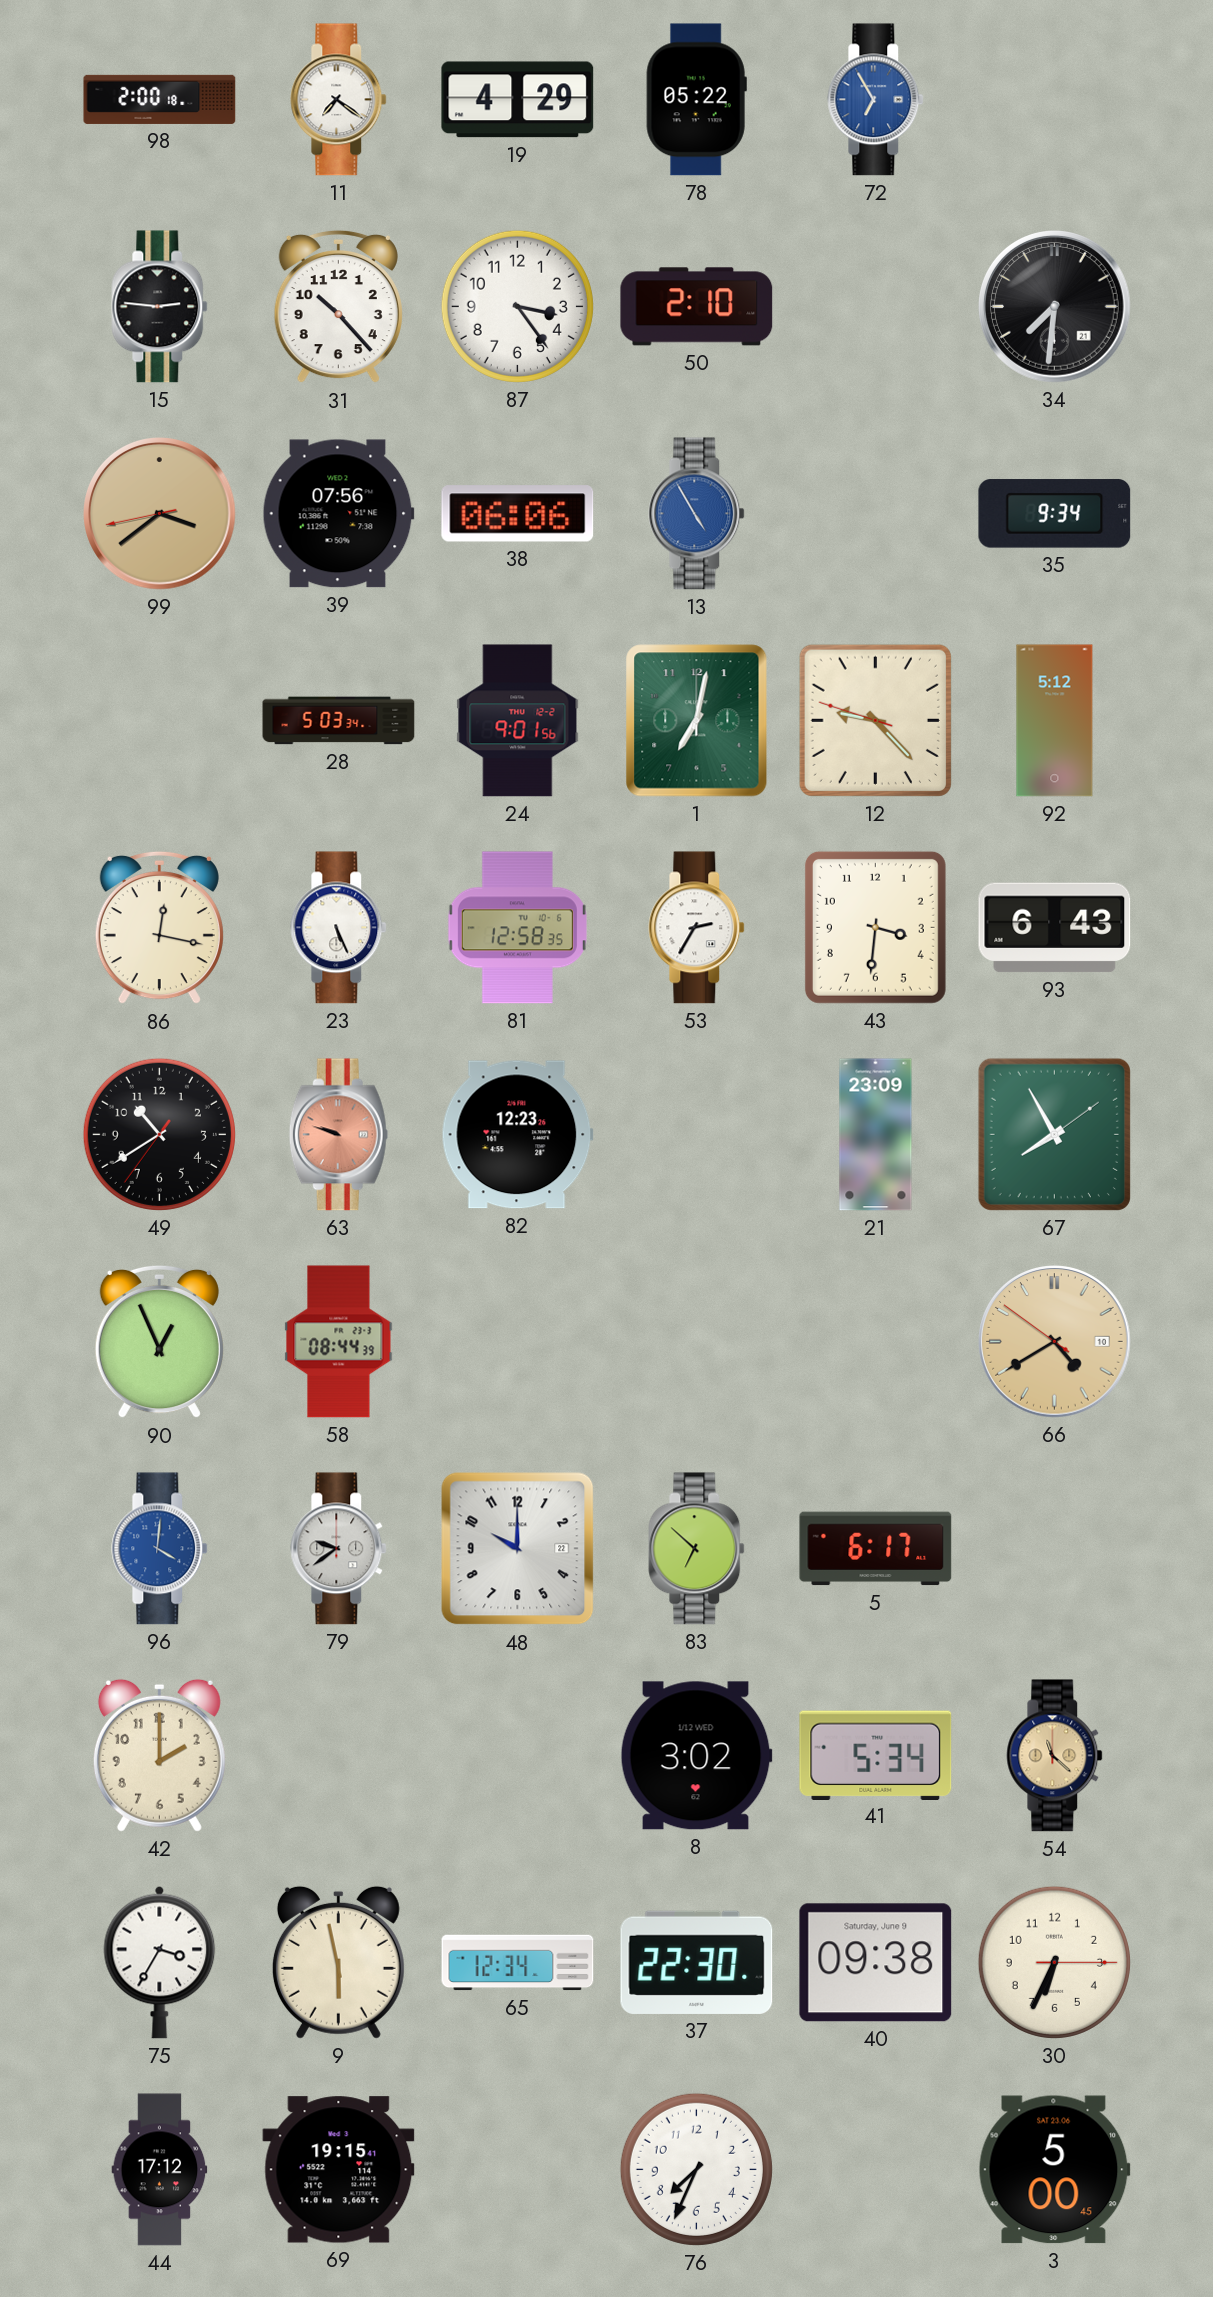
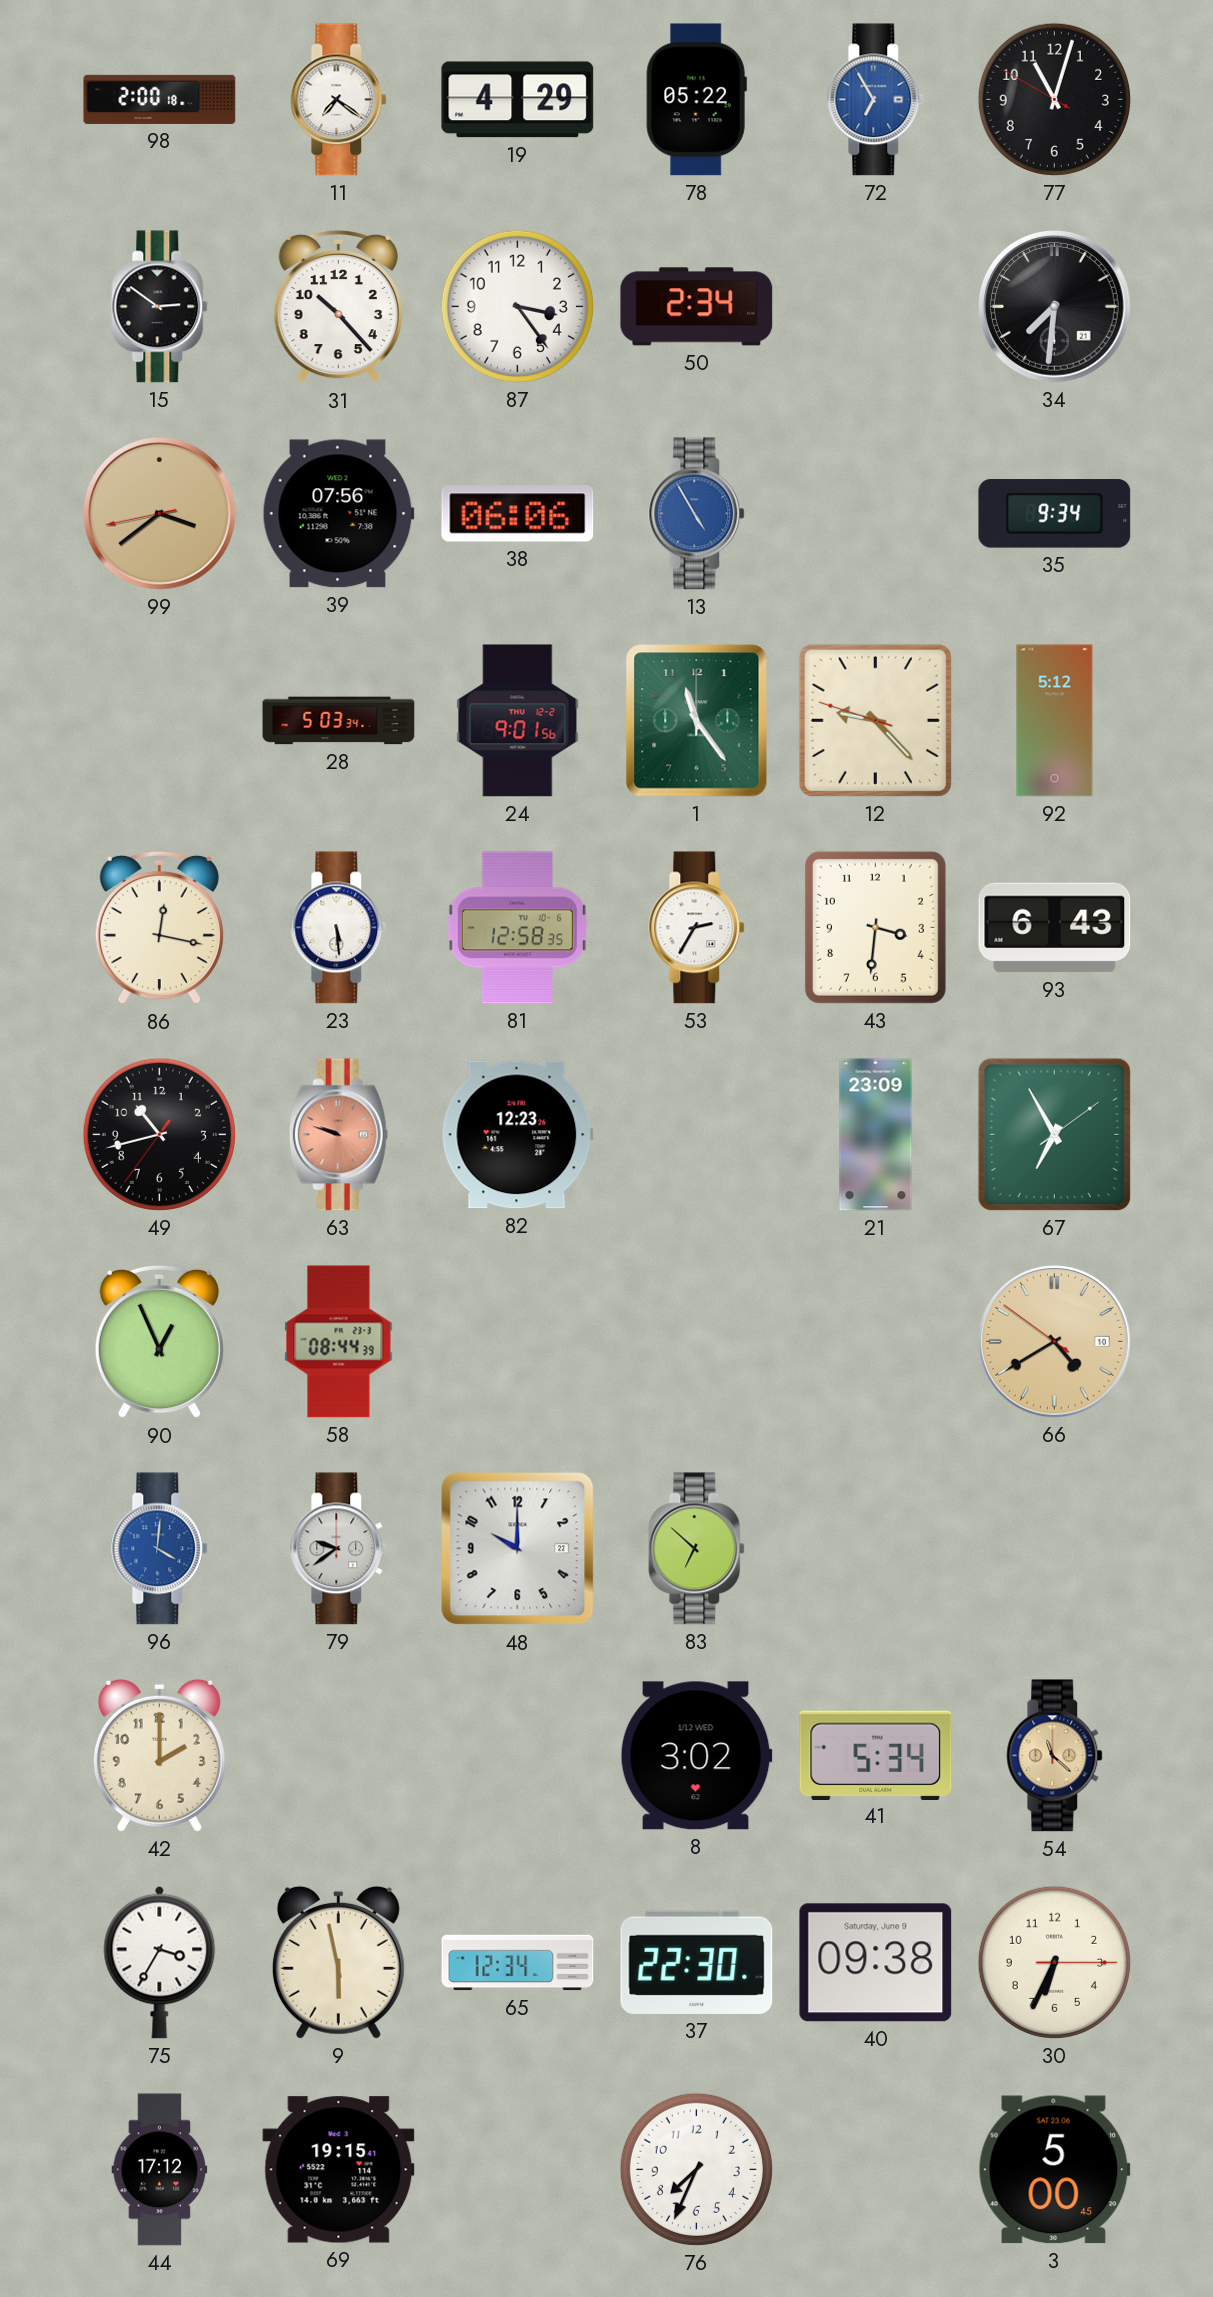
77: none -> 11:02
15: 2:46 -> 2:51
50: 2:10 -> 2:34
1: 7:02 -> 11:24
23: 5:26 -> 5:29
49: 10:39 -> 10:42
67: 7:55 -> 6:55
5: 6:17 -> none
